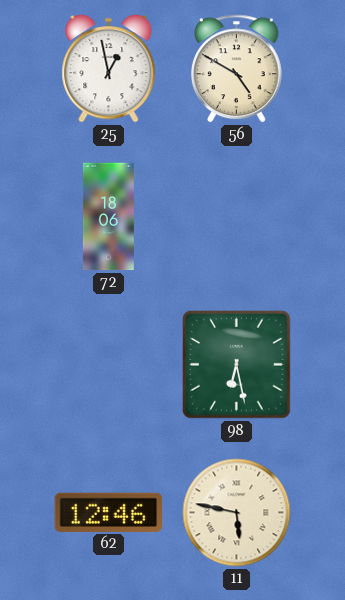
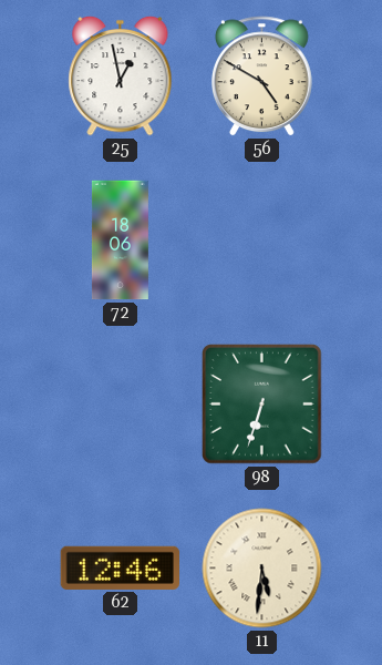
98: 6:28 -> 6:33
11: 5:47 -> 5:31
